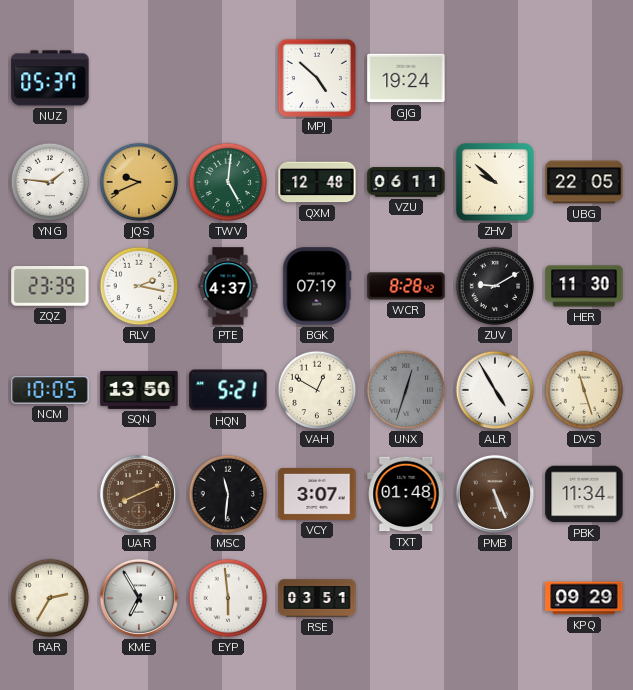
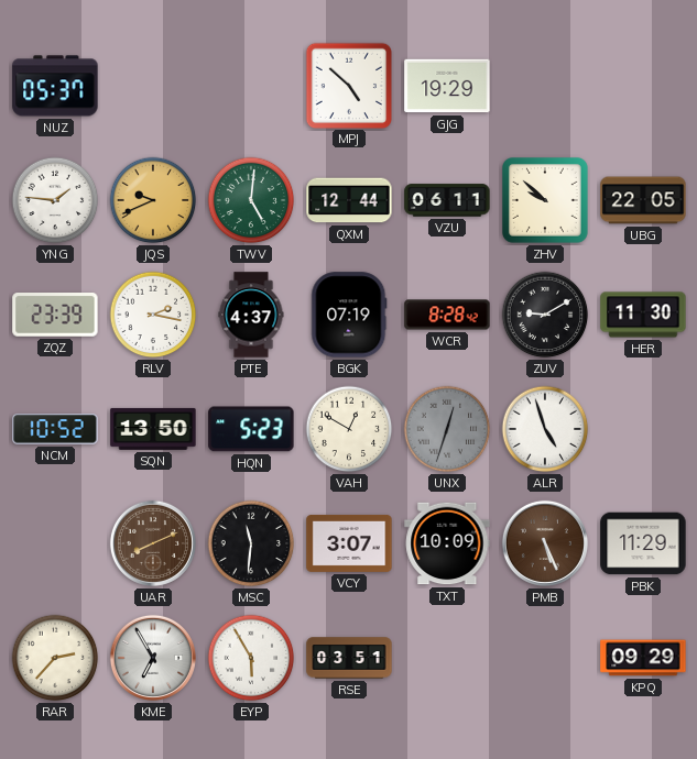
GJG: 19:24 -> 19:29
QXM: 12:48 -> 12:44
NCM: 10:05 -> 10:52
HQN: 5:21 -> 5:23
ALR: 4:55 -> 4:57
DVS: 11:27 -> none
TXT: 01:48 -> 10:09
PBK: 11:34 -> 11:29
RAR: 2:35 -> 2:37
EYP: 5:59 -> 5:55
